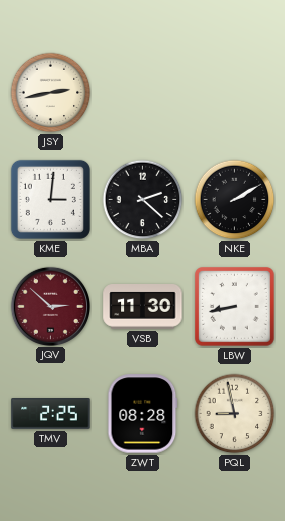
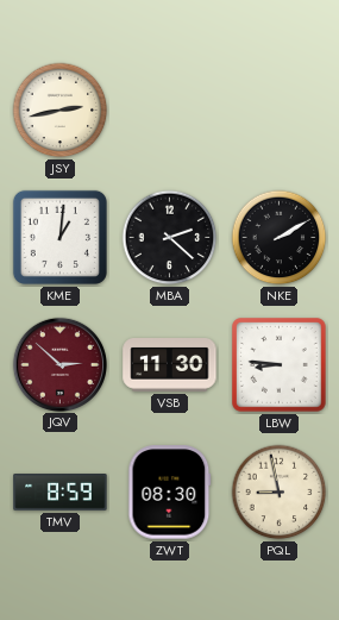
KME: 3:01 -> 1:01
LBW: 8:43 -> 8:46
TMV: 2:25 -> 8:59
ZWT: 08:28 -> 08:30
